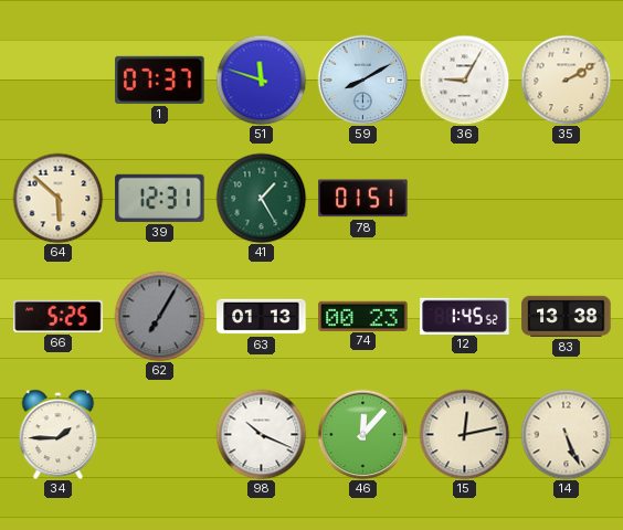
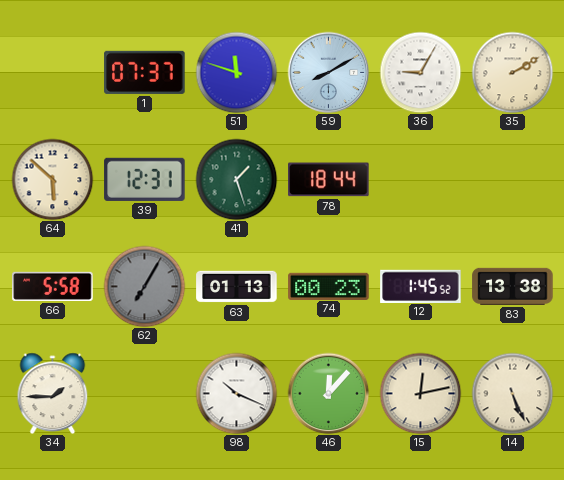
41: 1:25 -> 1:27
78: 01:51 -> 18:44
66: 5:25 -> 5:58
